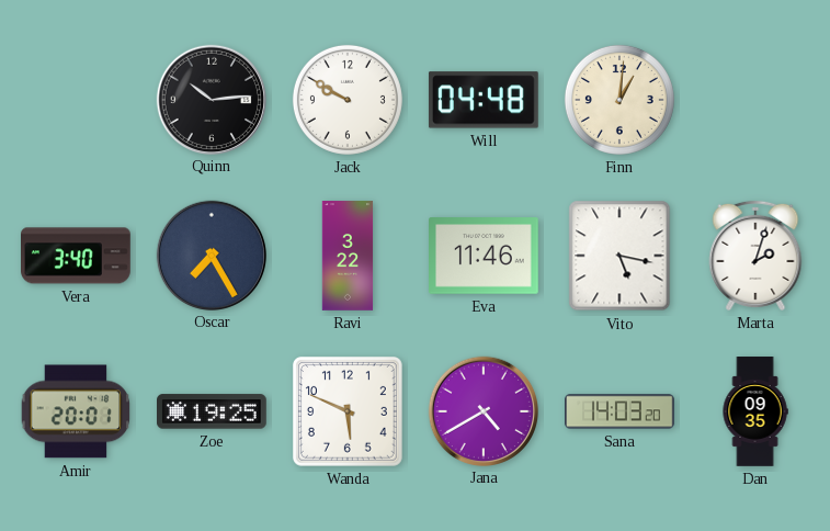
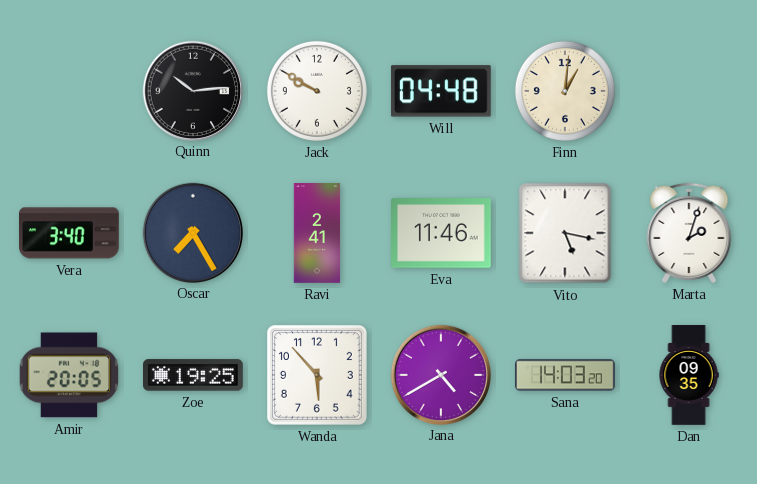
Ravi: 3:22 -> 2:41
Amir: 20:01 -> 20:05
Wanda: 5:49 -> 5:53
